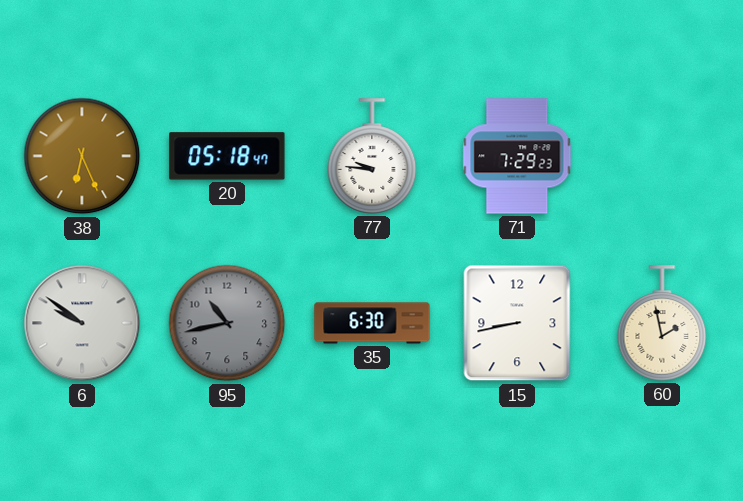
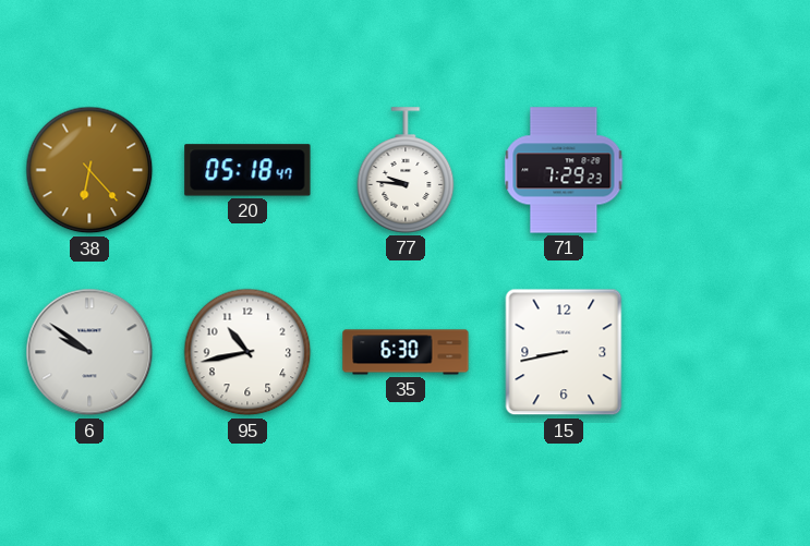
38: 6:26 -> 6:23
95 dial: grey -> white
60: 1:58 -> none
